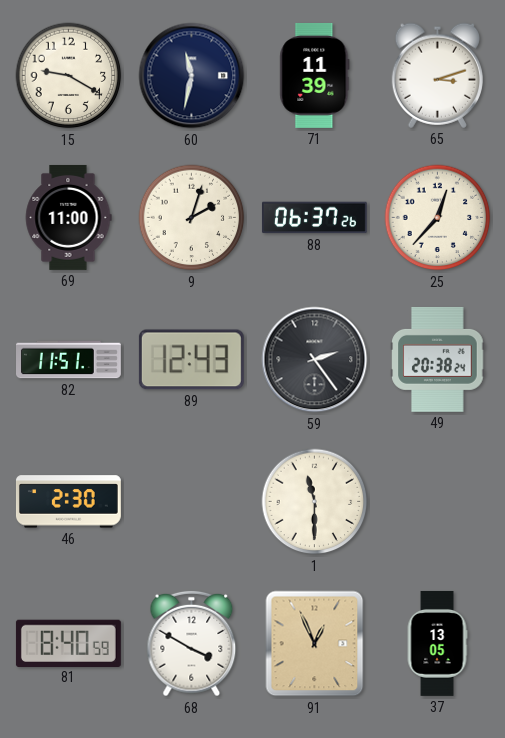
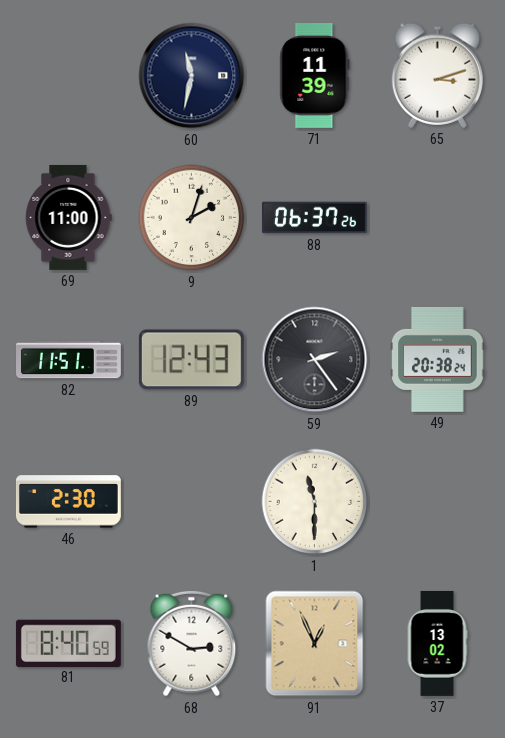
15: 9:20 -> none
25: 12:37 -> none
68: 3:50 -> 2:50
37: 13:05 -> 13:02
